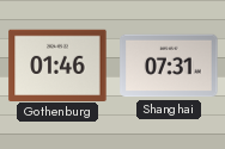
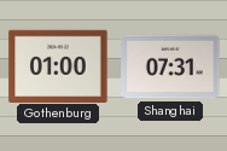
Gothenburg: 01:46 -> 01:00
